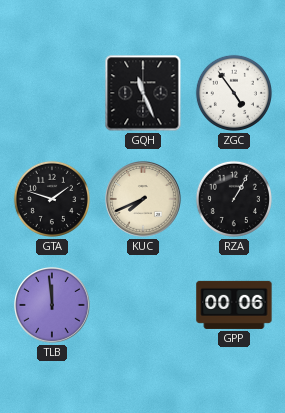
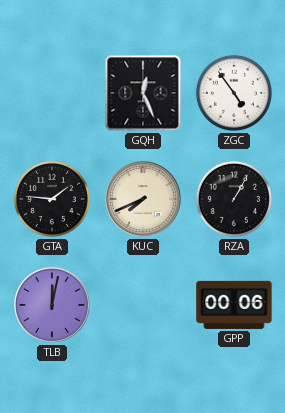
GQH: 11:26 -> 12:26
GTA: 1:48 -> 1:46
TLB: 11:59 -> 12:02
